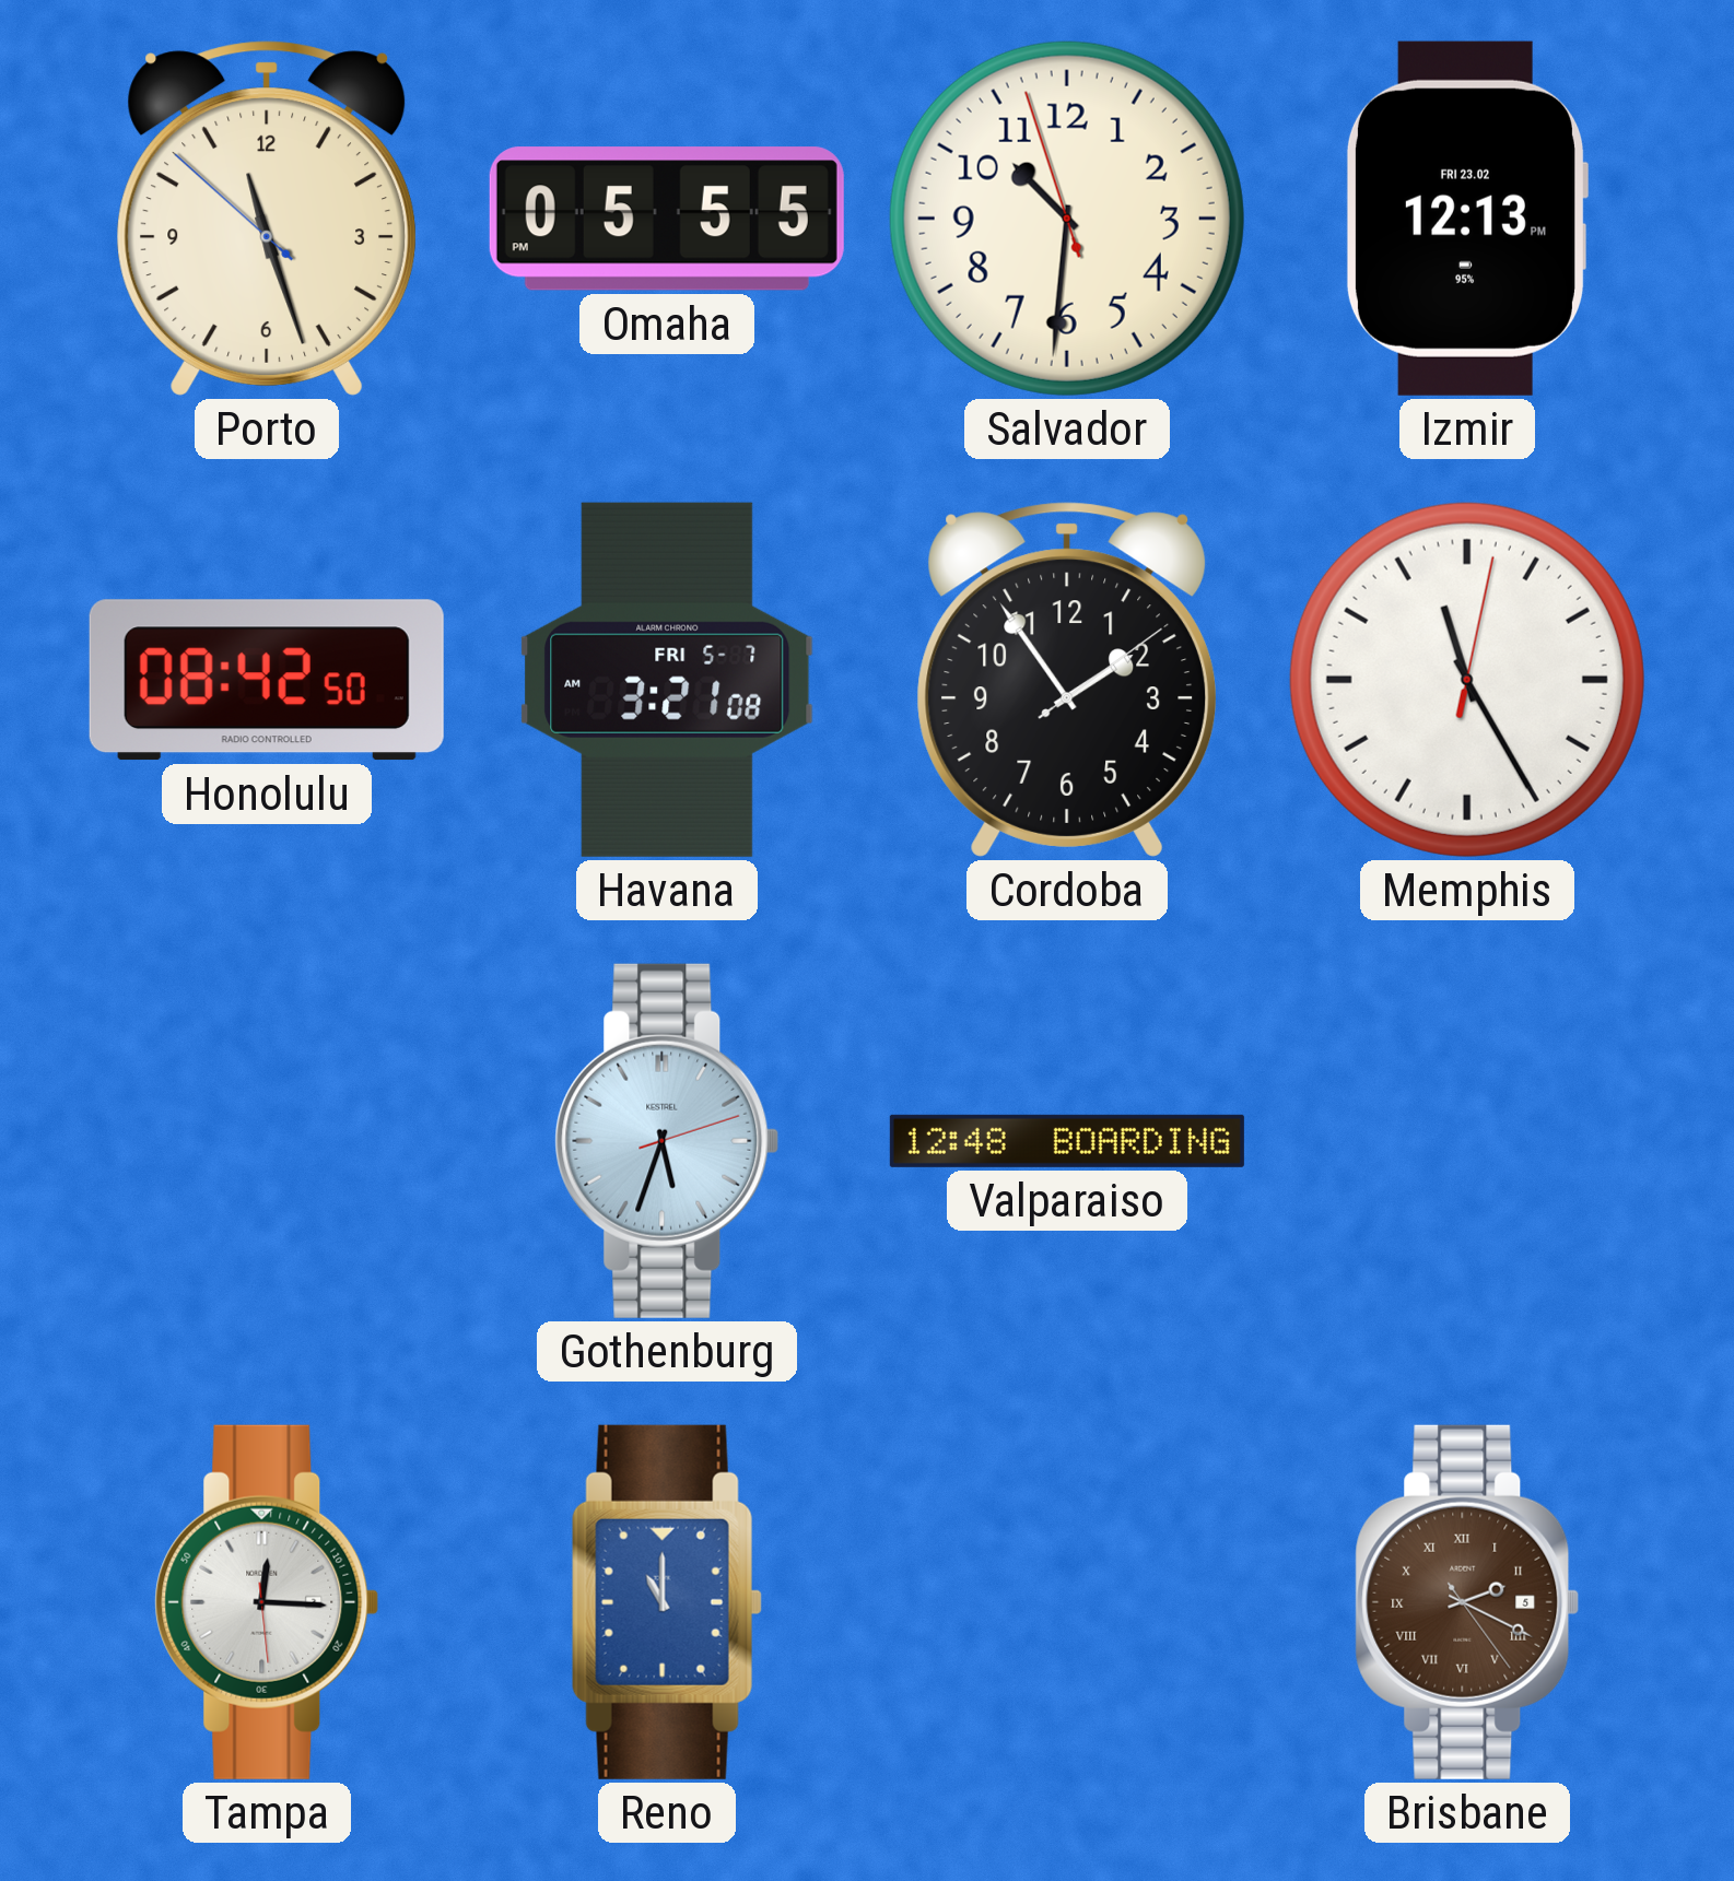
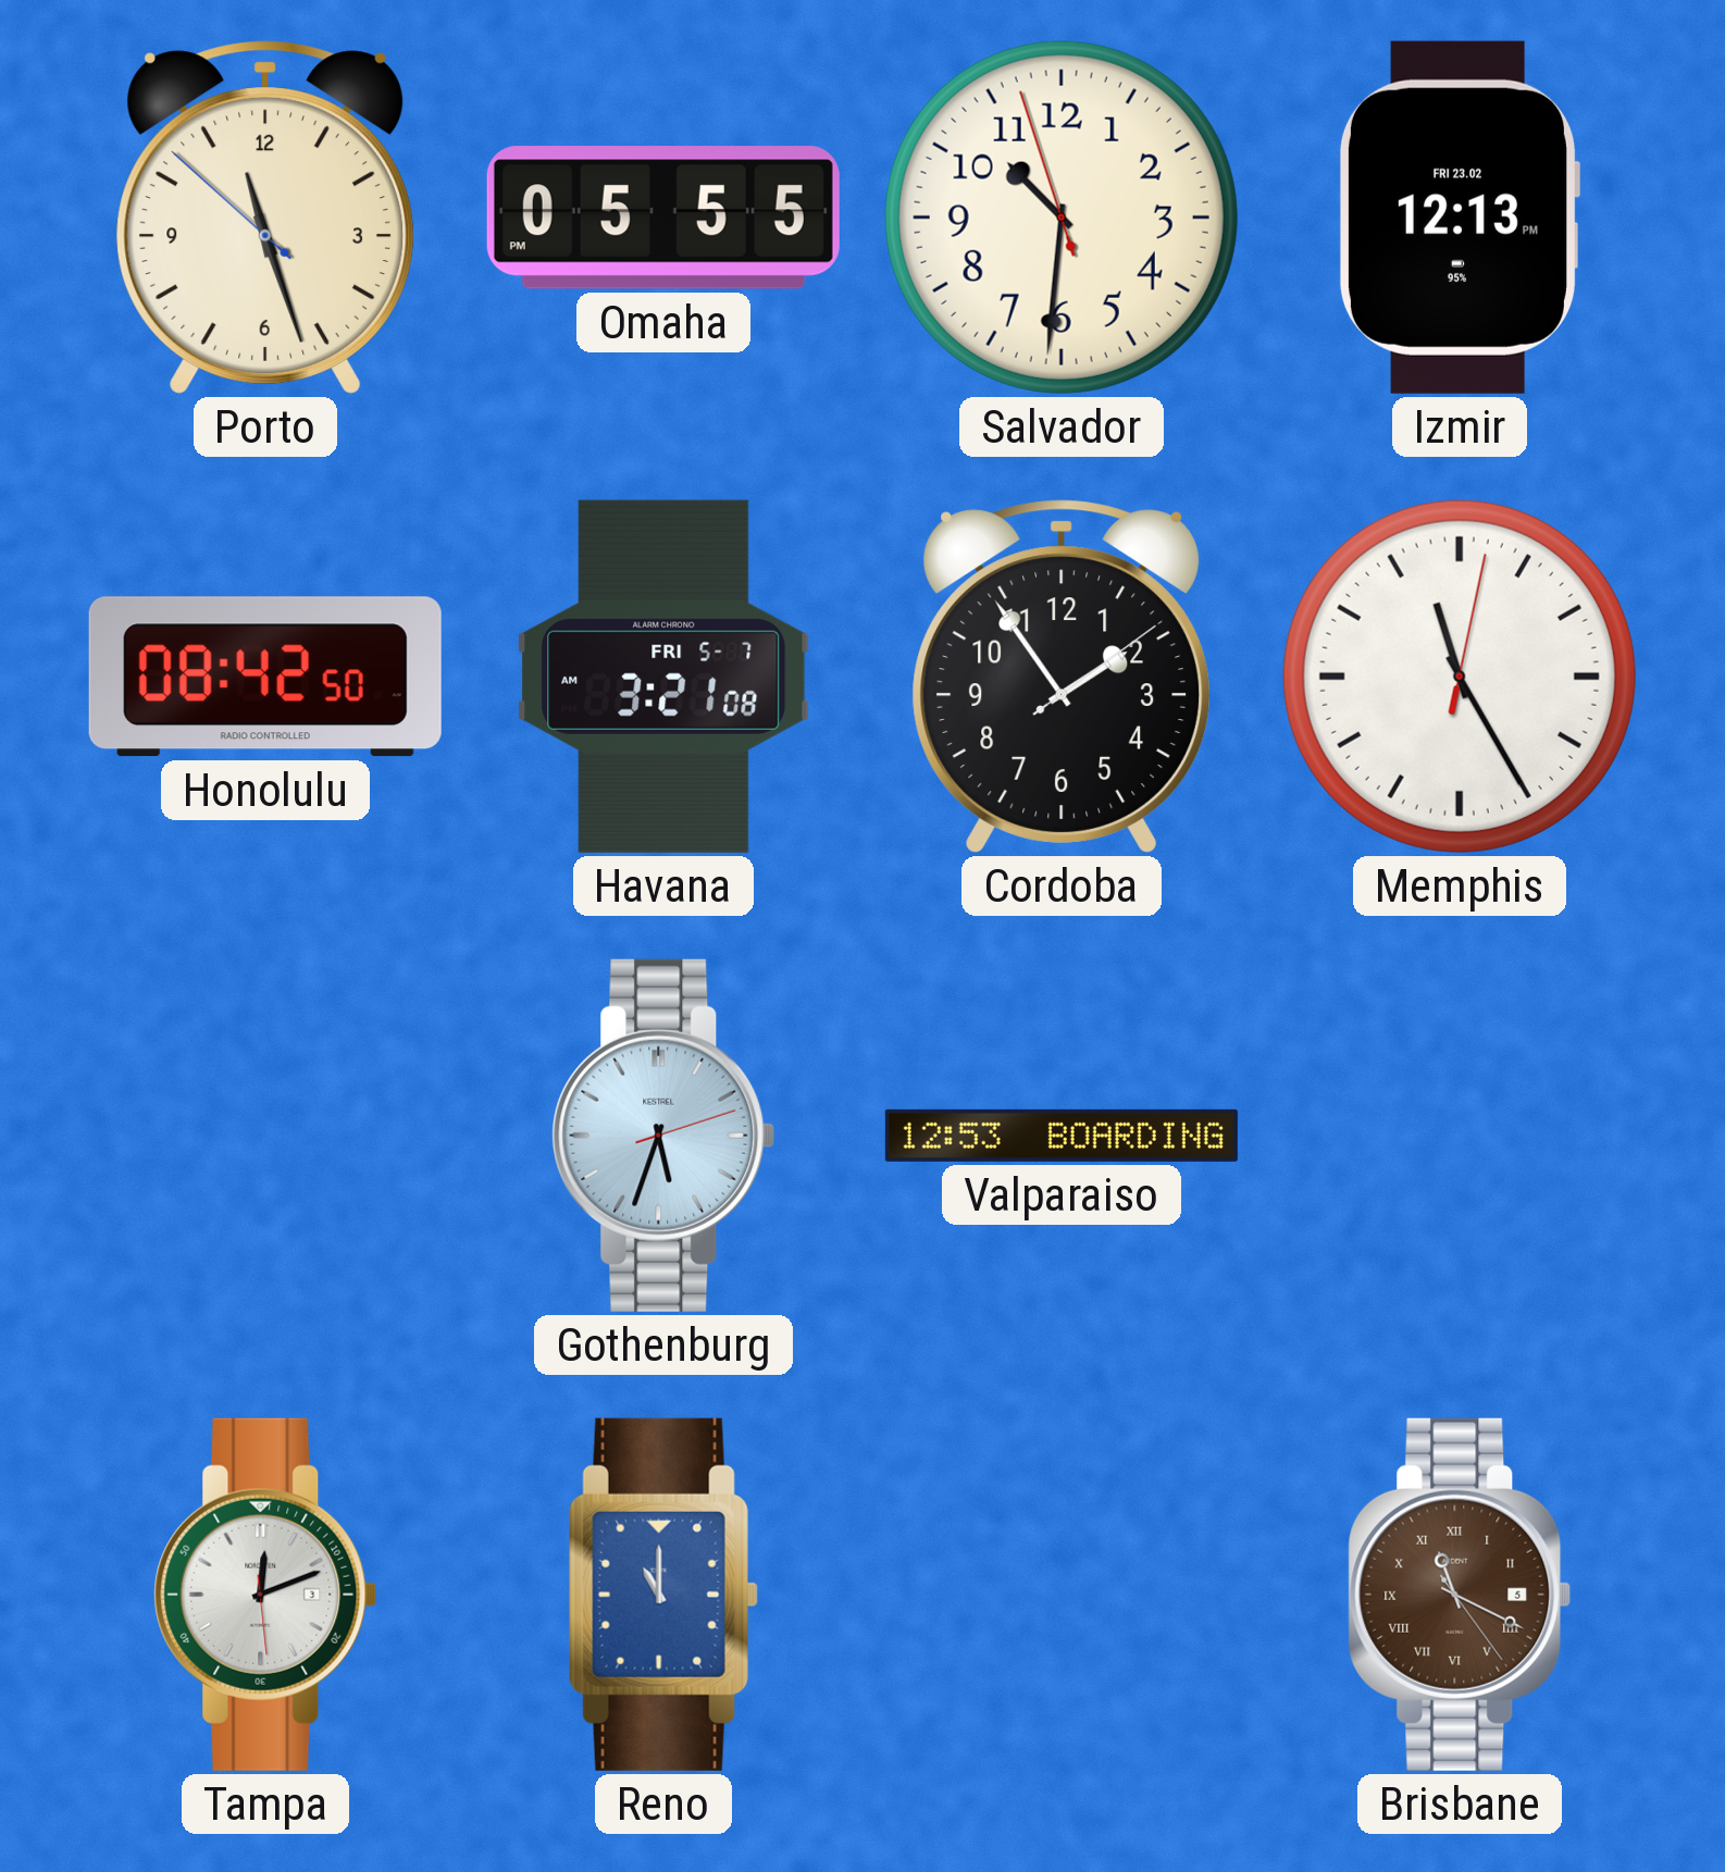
Valparaiso: 12:48 -> 12:53
Tampa: 12:15 -> 12:11
Brisbane: 2:19 -> 11:19
